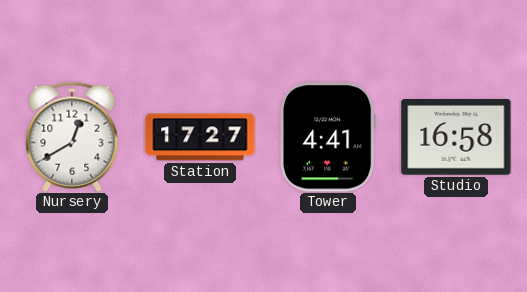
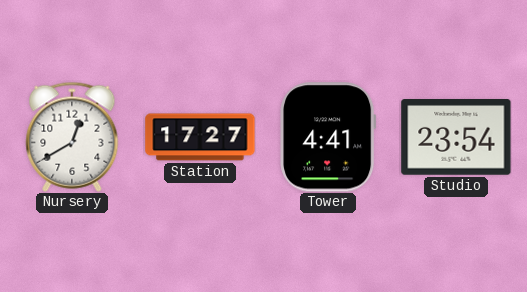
Studio: 16:58 -> 23:54
